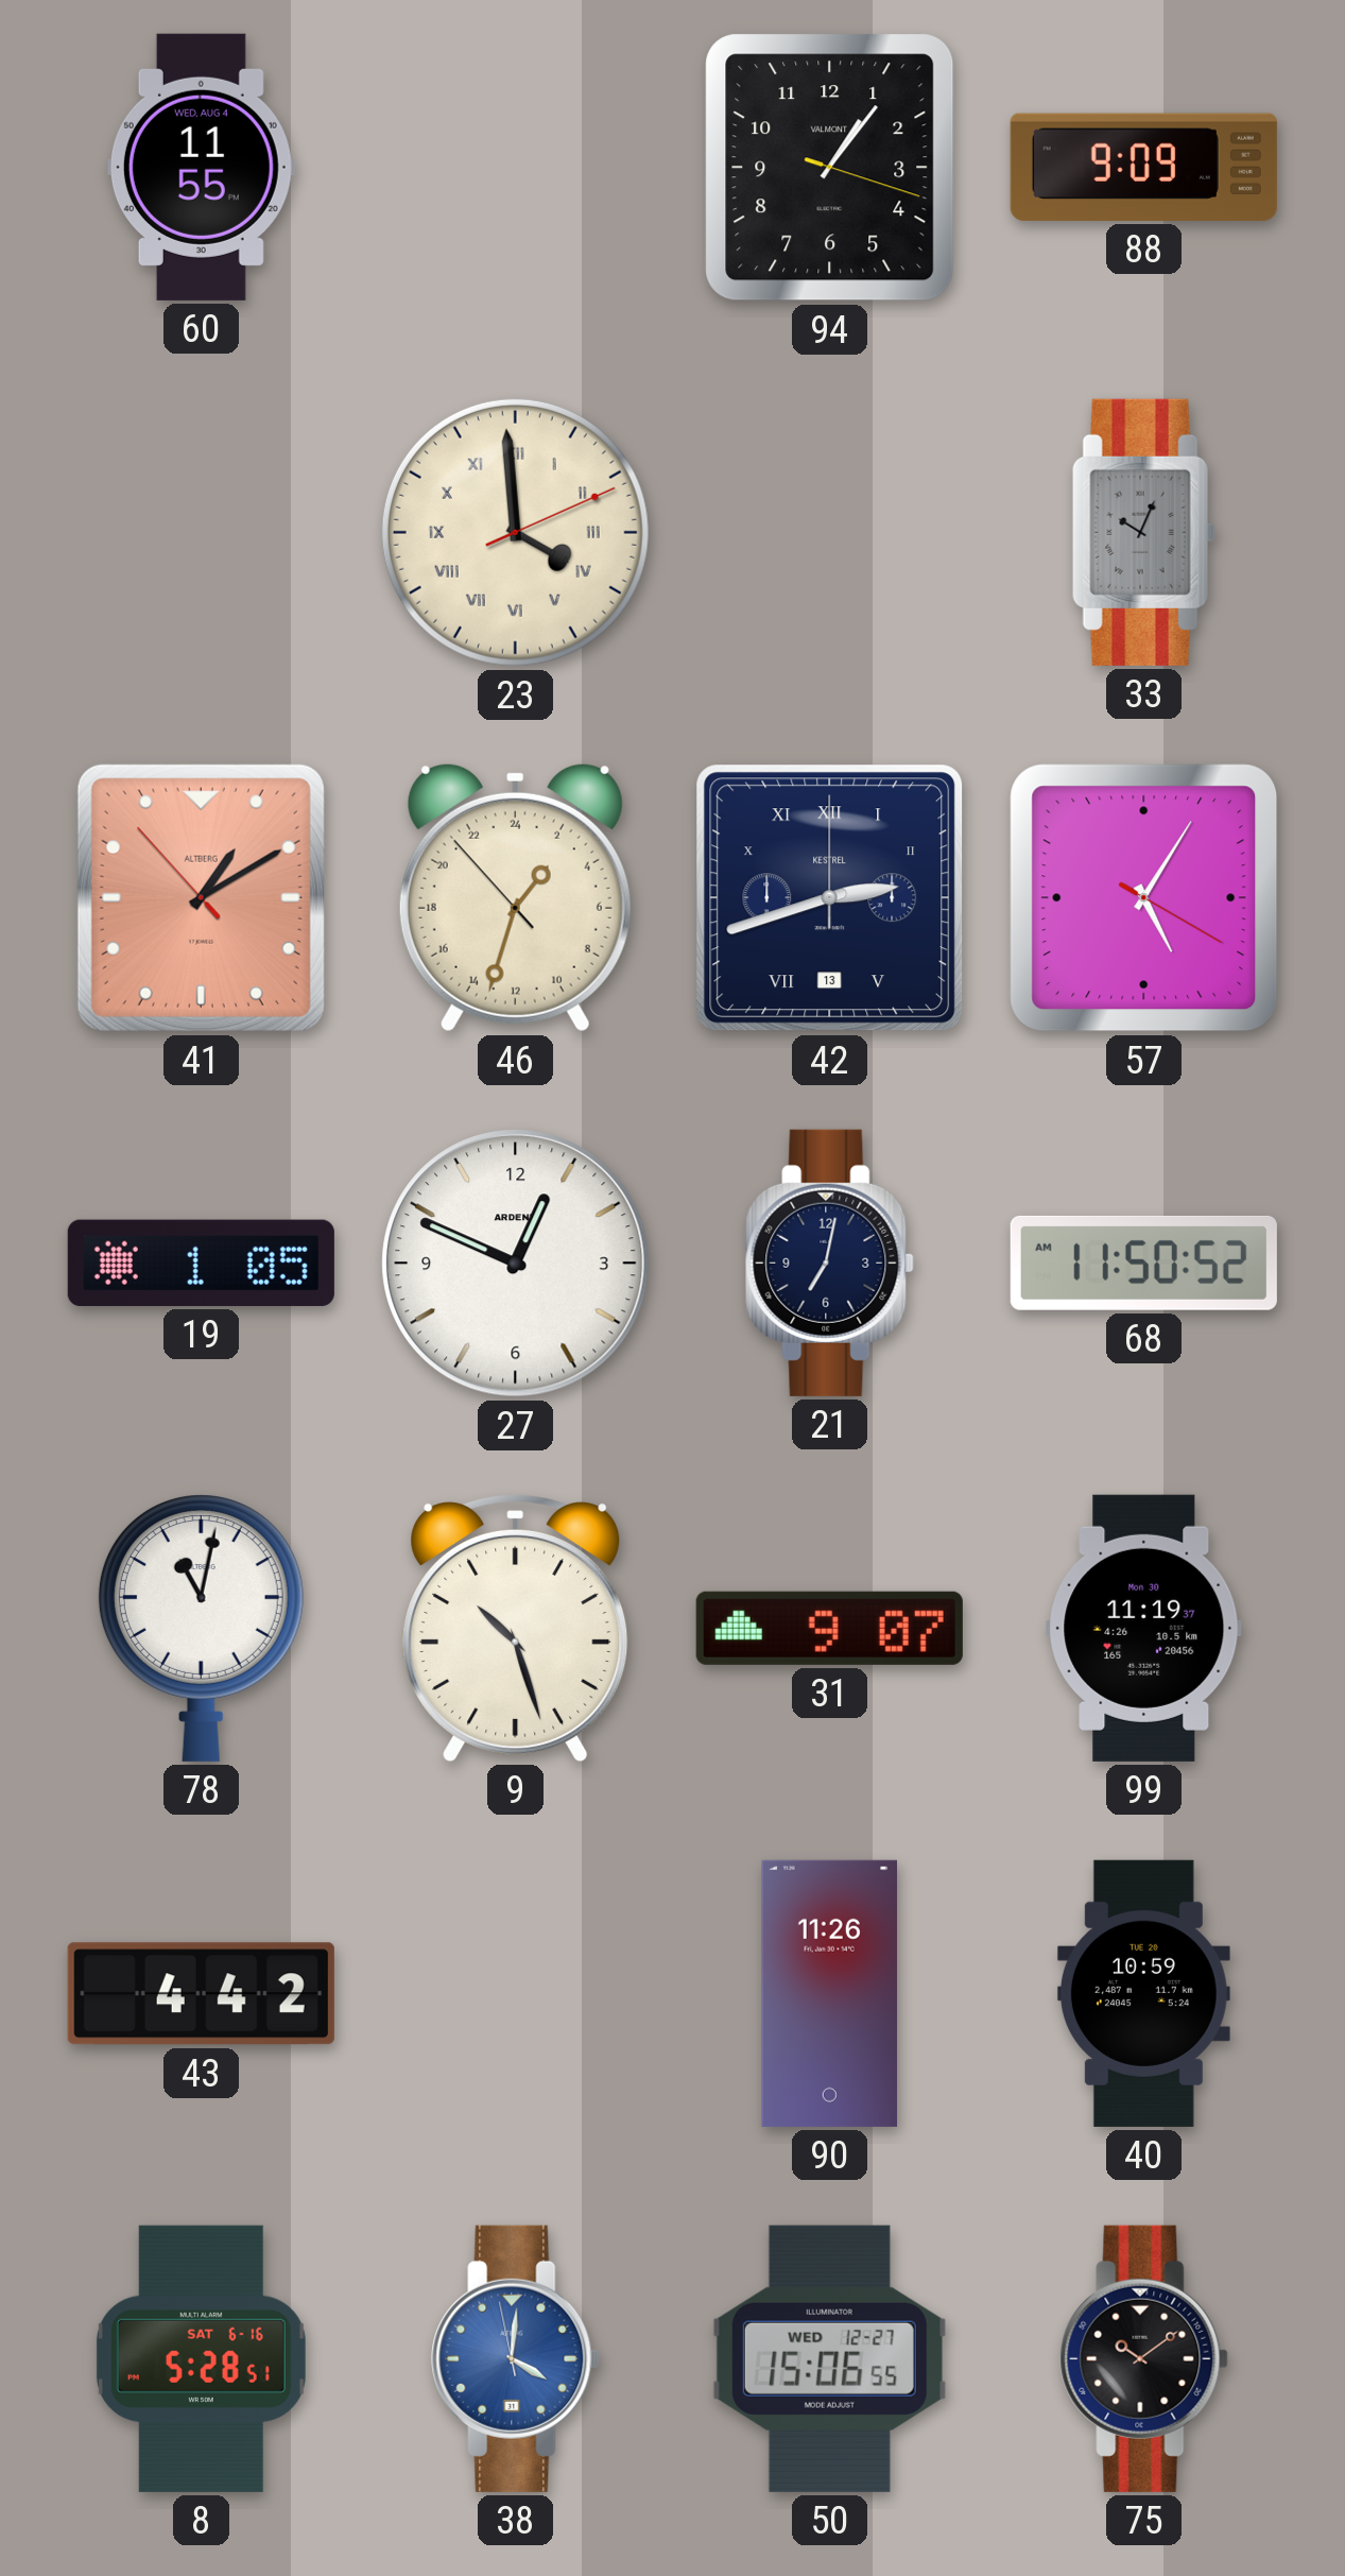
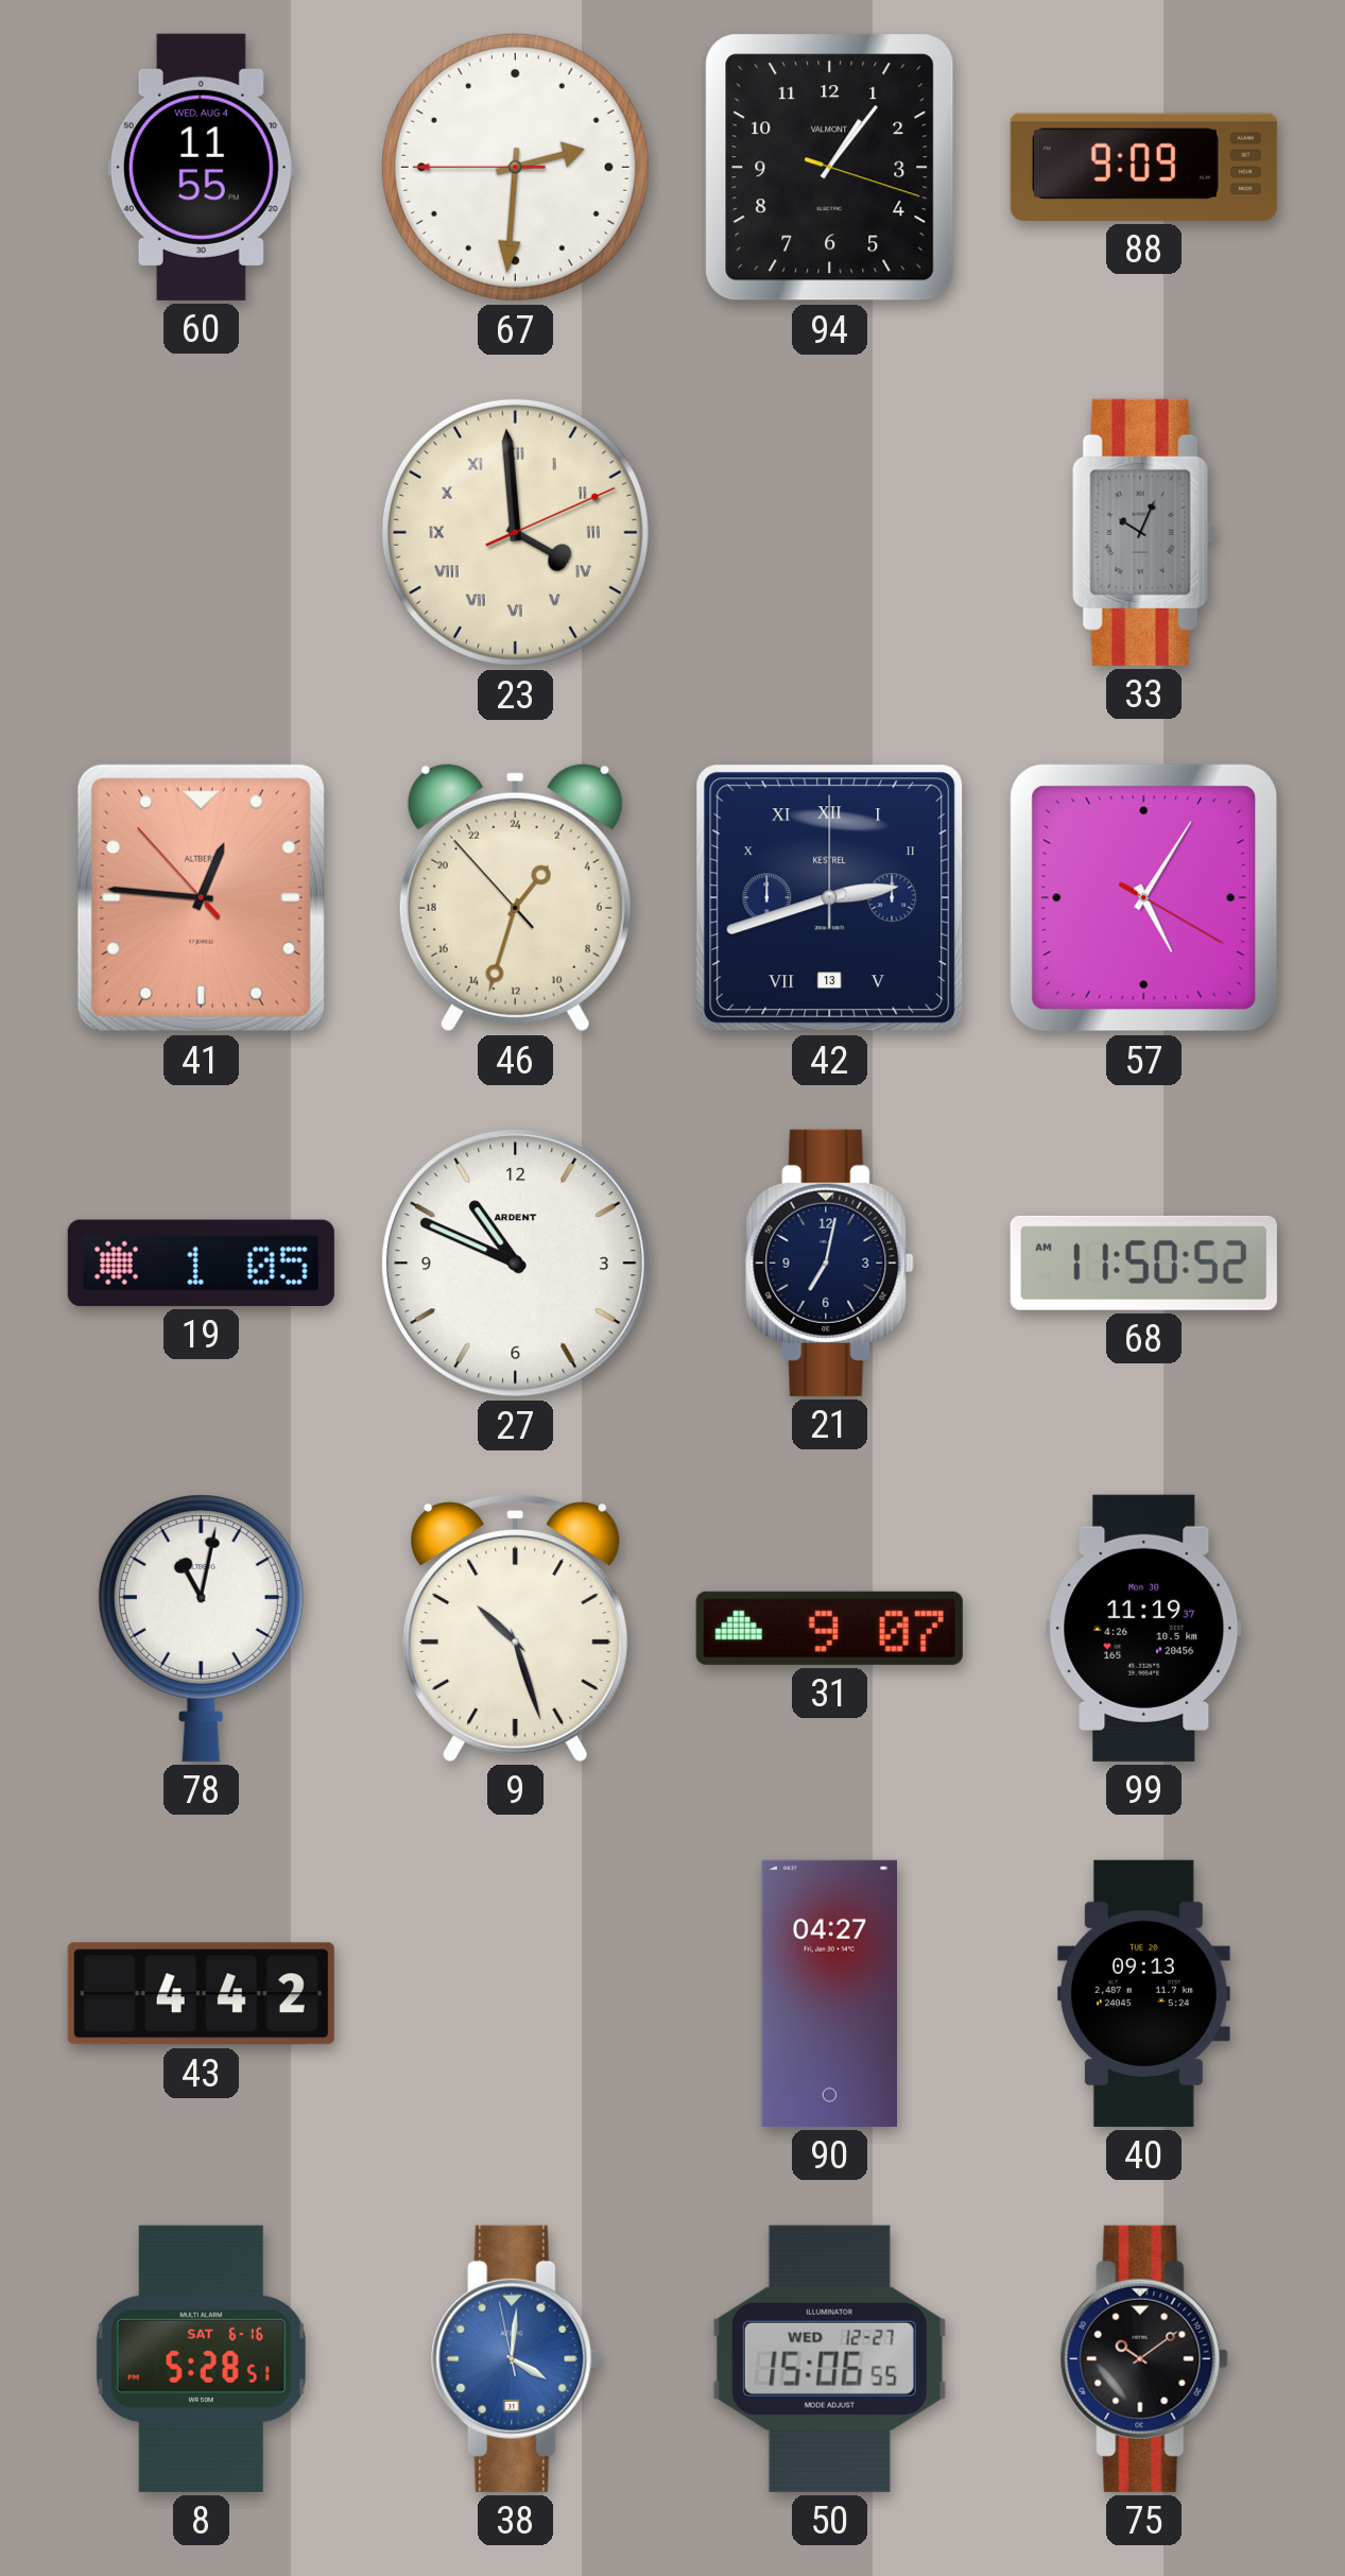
67: none -> 2:30
41: 1:09 -> 12:45
27: 12:49 -> 10:49
90: 11:26 -> 04:27
40: 10:59 -> 09:13
